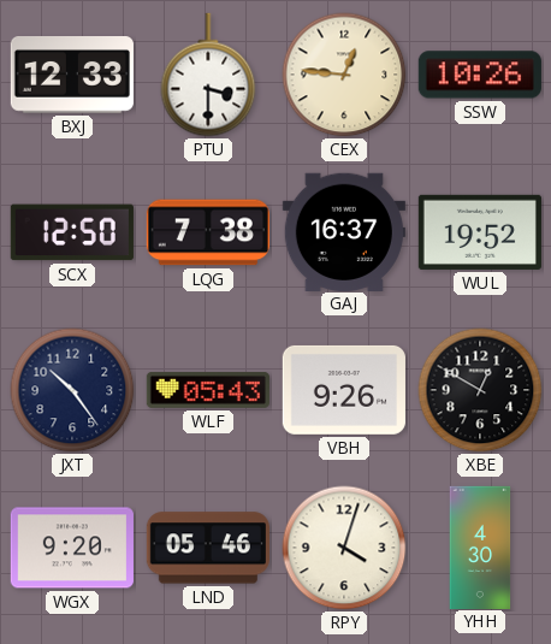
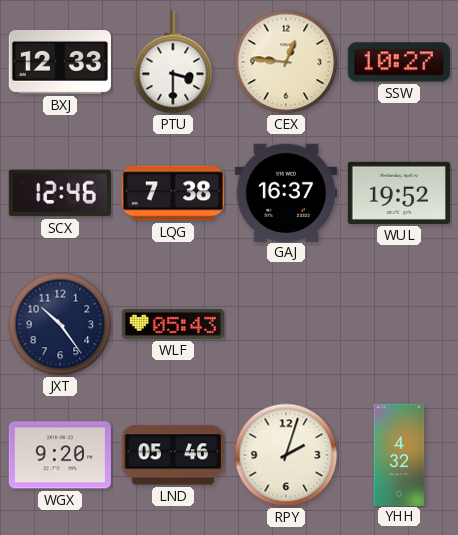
SSW: 10:26 -> 10:27
SCX: 12:50 -> 12:46
VBH: 9:26 -> none
XBE: 12:50 -> none
RPY: 4:03 -> 2:03
YHH: 4:30 -> 4:32
